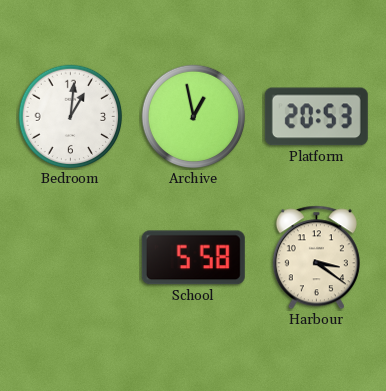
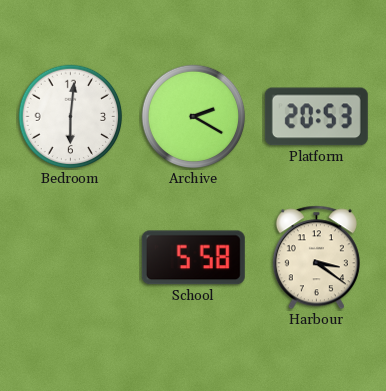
Bedroom: 1:01 -> 6:01
Archive: 12:58 -> 2:20
